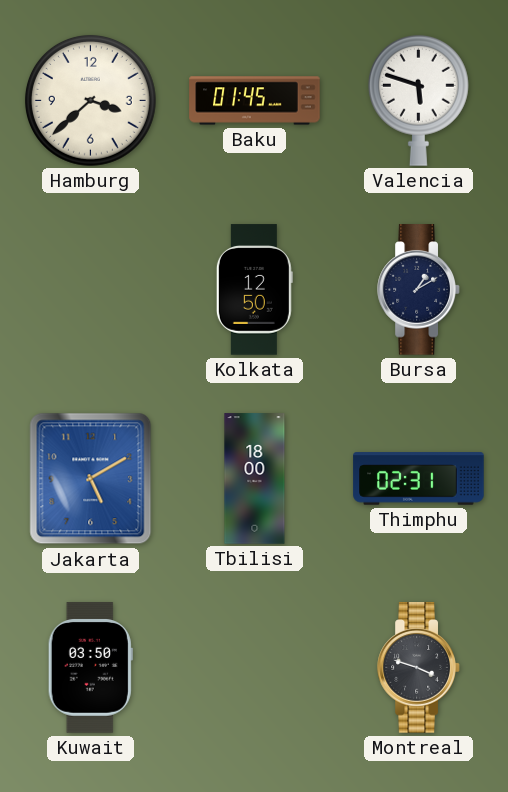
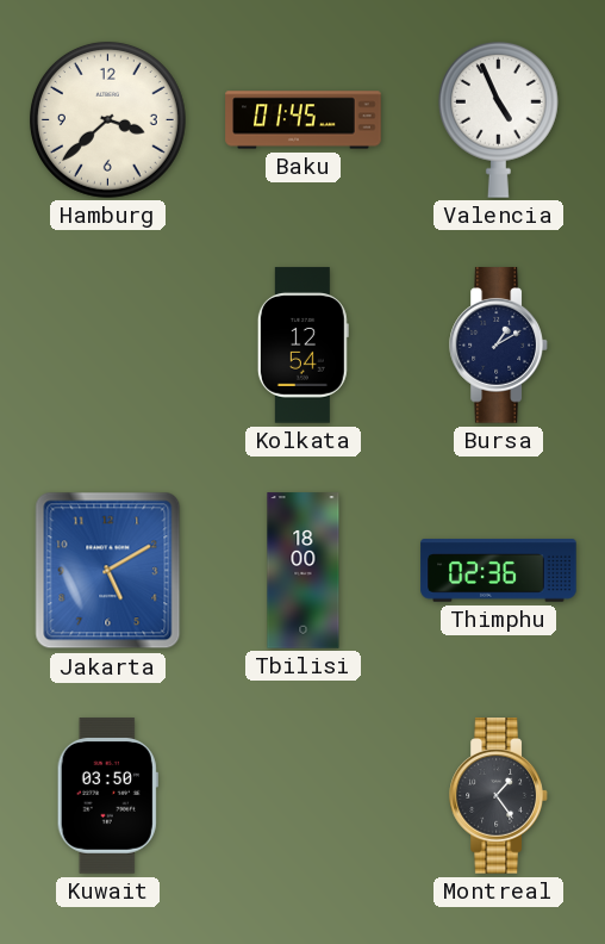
Valencia: 5:48 -> 4:56
Kolkata: 12:50 -> 12:54
Thimphu: 02:31 -> 02:36
Montreal: 3:48 -> 1:24
